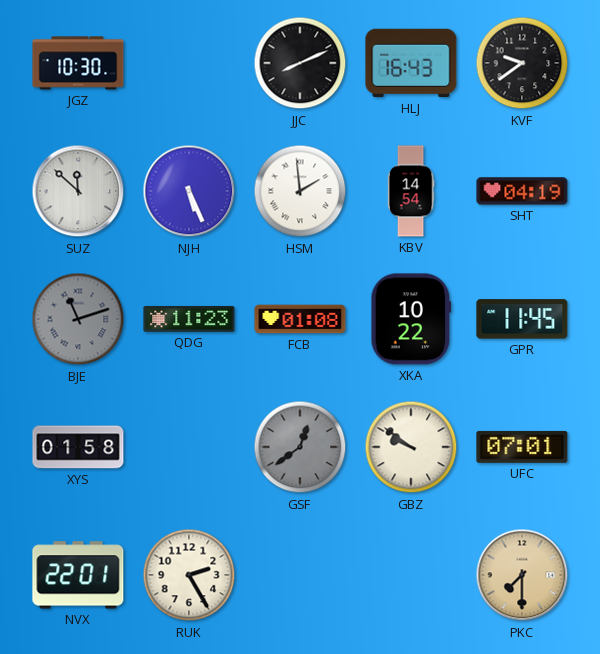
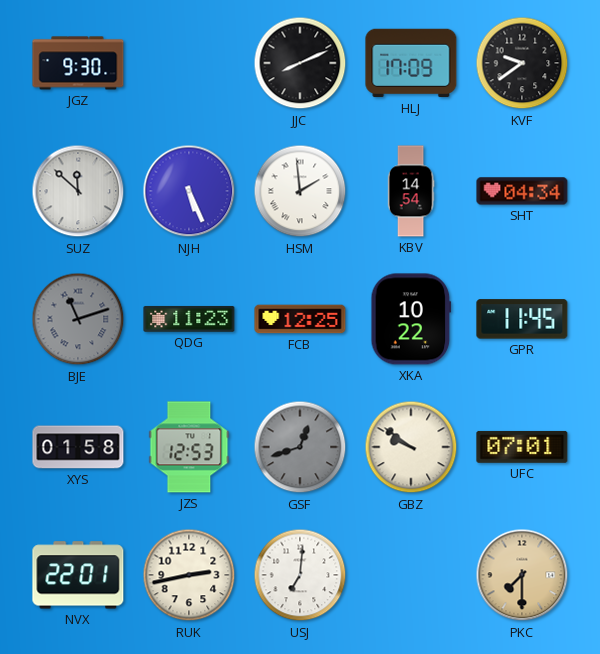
JGZ: 10:30 -> 9:30
HLJ: 16:43 -> 17:09
SHT: 04:19 -> 04:34
FCB: 01:08 -> 12:25
JZS: none -> 12:53
GSF: 12:39 -> 12:42
RUK: 2:25 -> 2:43
USJ: none -> 7:01
